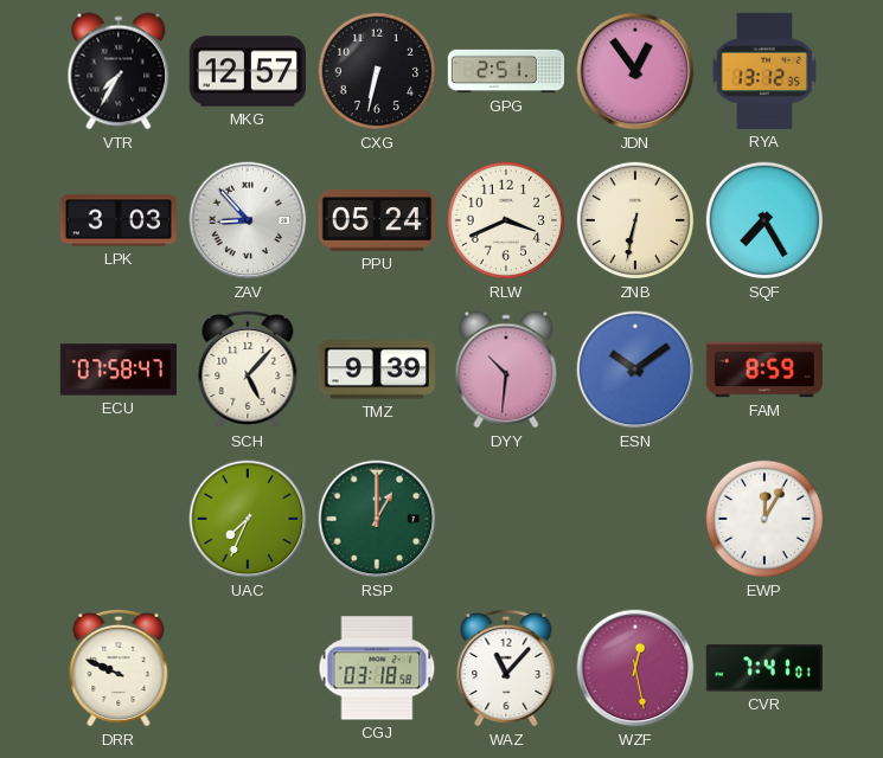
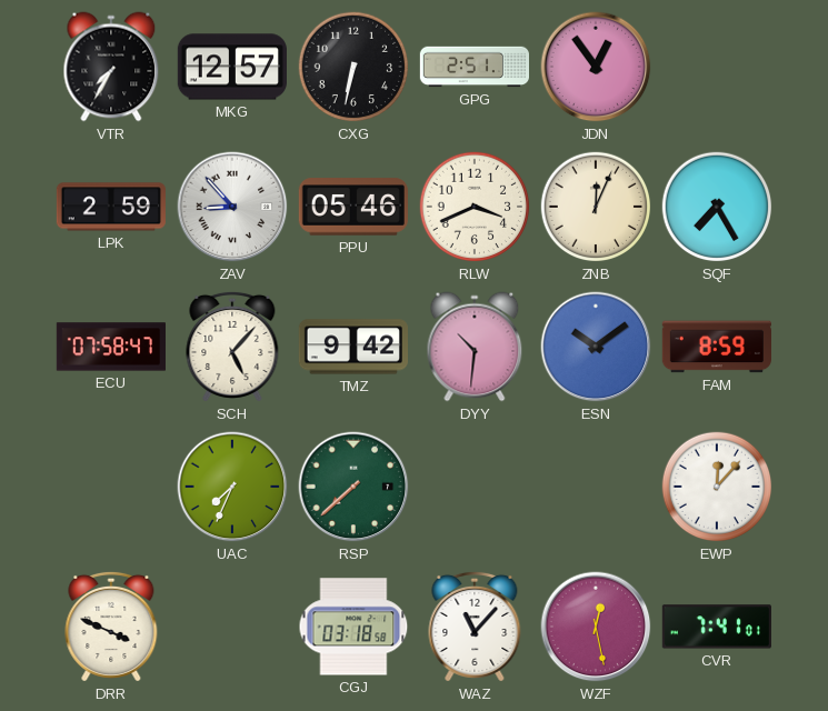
RYA: 13:12 -> none
LPK: 3:03 -> 2:59
PPU: 05:24 -> 05:46
ZNB: 6:32 -> 12:04
TMZ: 9:39 -> 9:42
RSP: 1:00 -> 7:38
EWP: 12:05 -> 12:07
DRR: 9:49 -> 3:49
